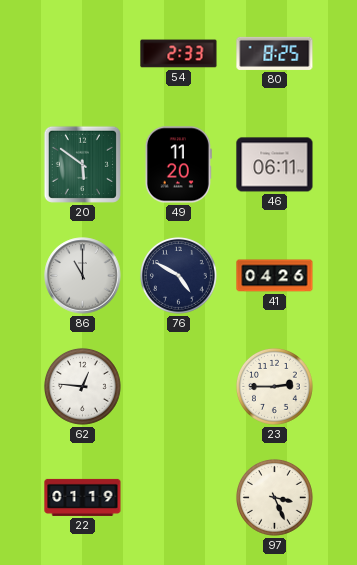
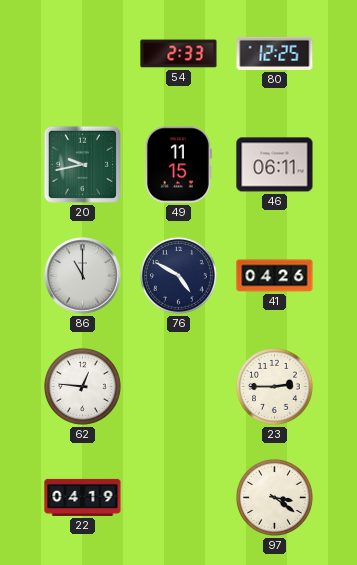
80: 8:25 -> 12:25
20: 5:51 -> 9:43
49: 11:20 -> 11:15
22: 01:19 -> 04:19
97: 3:26 -> 3:21
